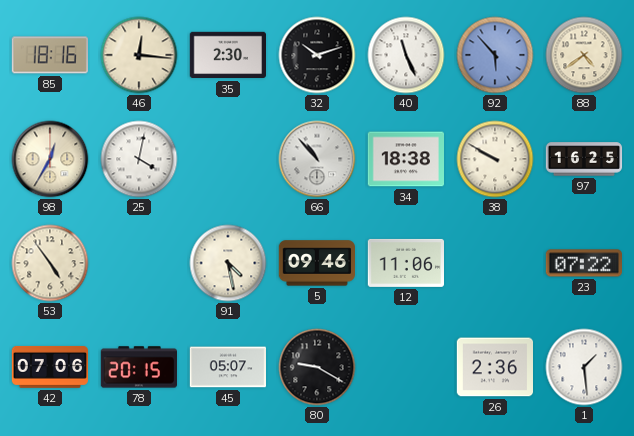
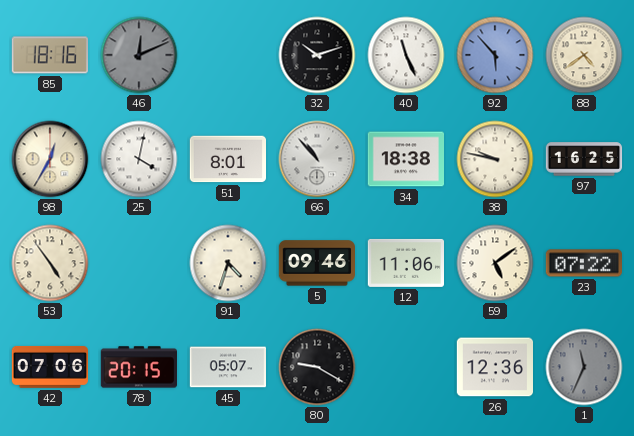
46: 12:16 -> 12:11
46 dial: cream -> grey
35: 2:30 -> none
51: none -> 8:01
38: 9:50 -> 9:47
91: 4:28 -> 4:33
59: none -> 5:09
26: 2:36 -> 12:36
1: 1:29 -> 11:34
1 dial: white -> grey
